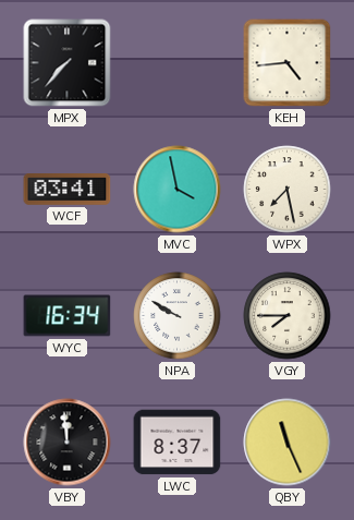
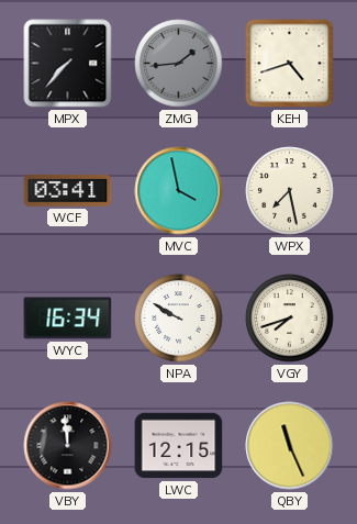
ZMG: none -> 1:44
KEH: 4:44 -> 4:42
VGY: 7:45 -> 7:42
LWC: 8:37 -> 12:15
